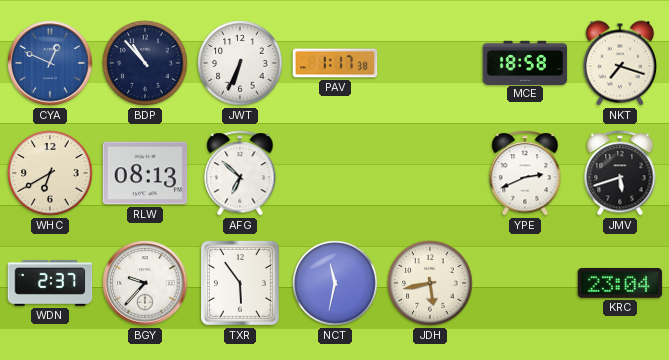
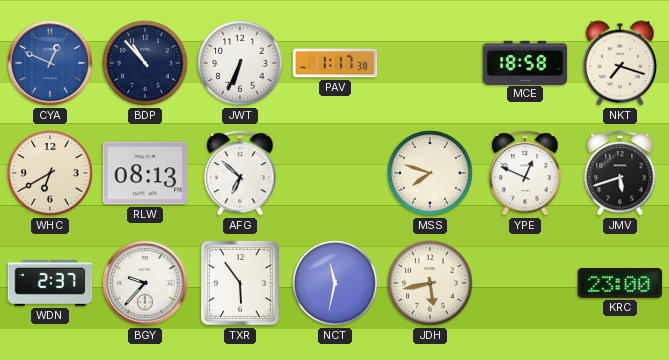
MSS: none -> 7:48
YPE: 2:41 -> 12:49
KRC: 23:04 -> 23:00
